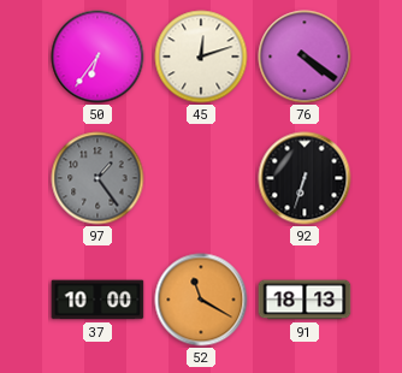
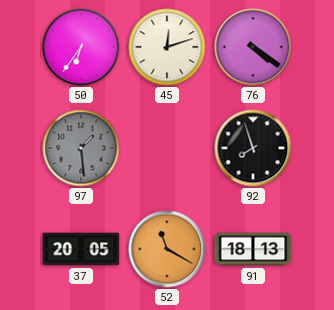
97: 1:24 -> 1:29
92: 6:33 -> 7:57
37: 10:00 -> 20:05
